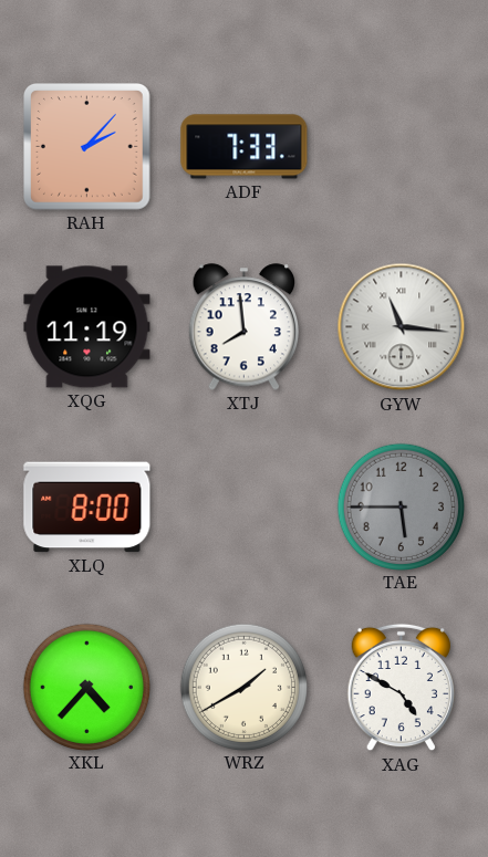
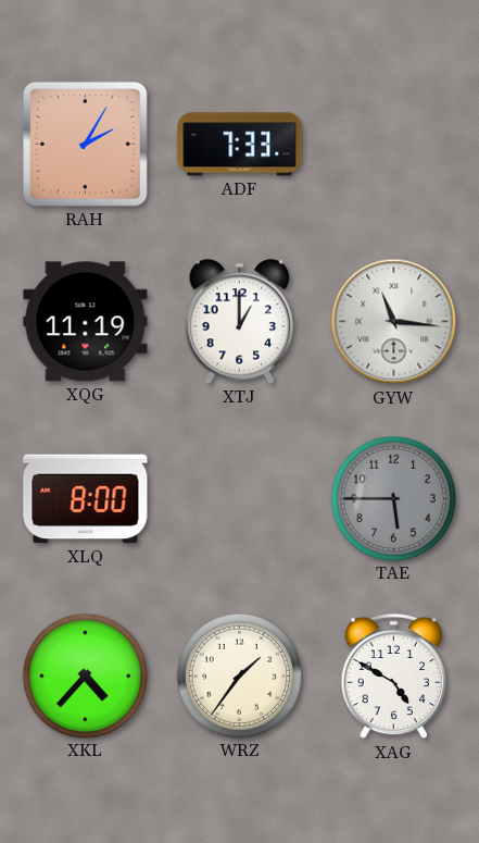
RAH: 2:07 -> 2:05
XTJ: 7:59 -> 1:00
WRZ: 1:40 -> 1:36
